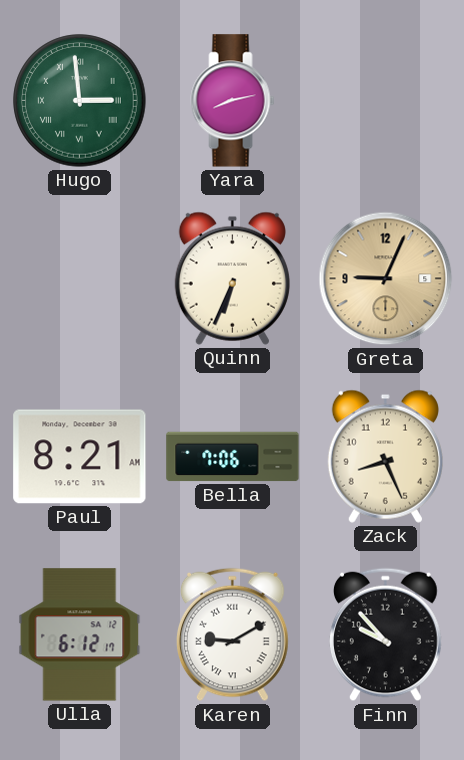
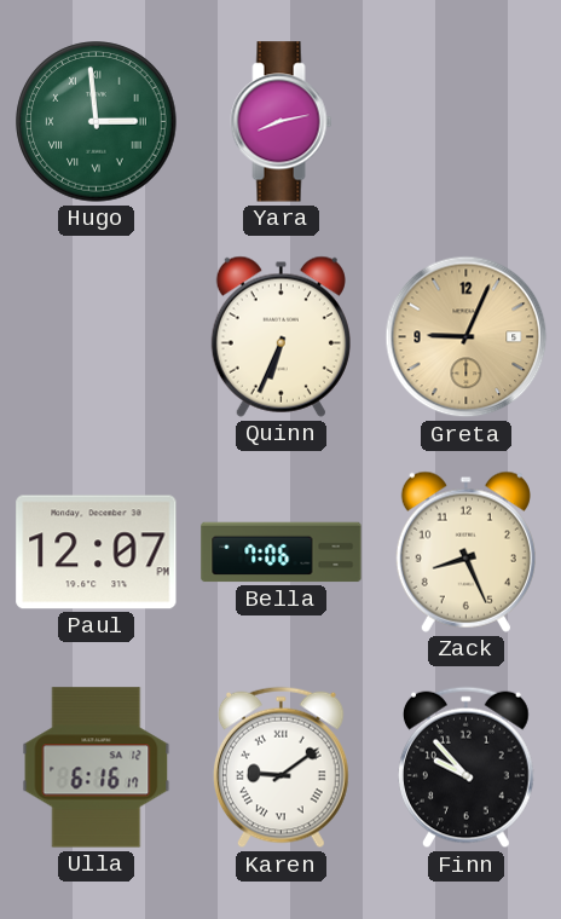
Paul: 8:21 -> 12:07
Ulla: 6:12 -> 6:16
Karen: 9:10 -> 9:09
